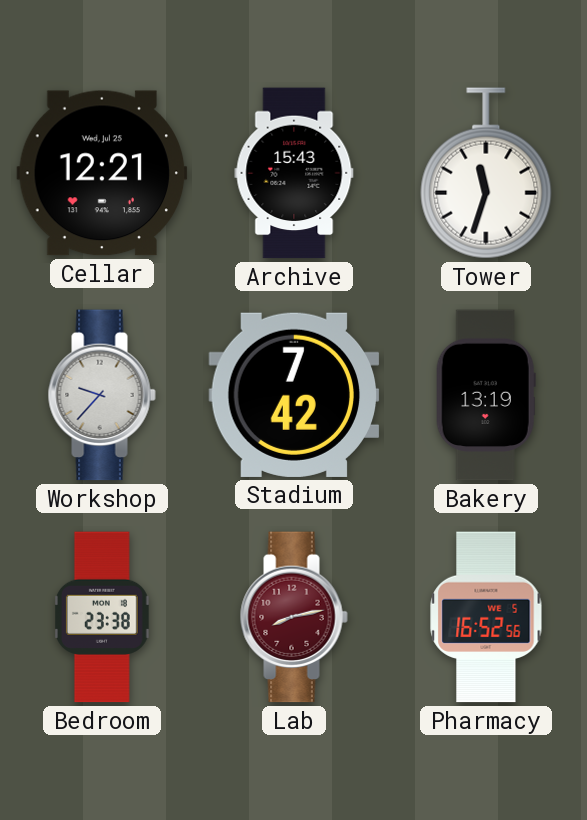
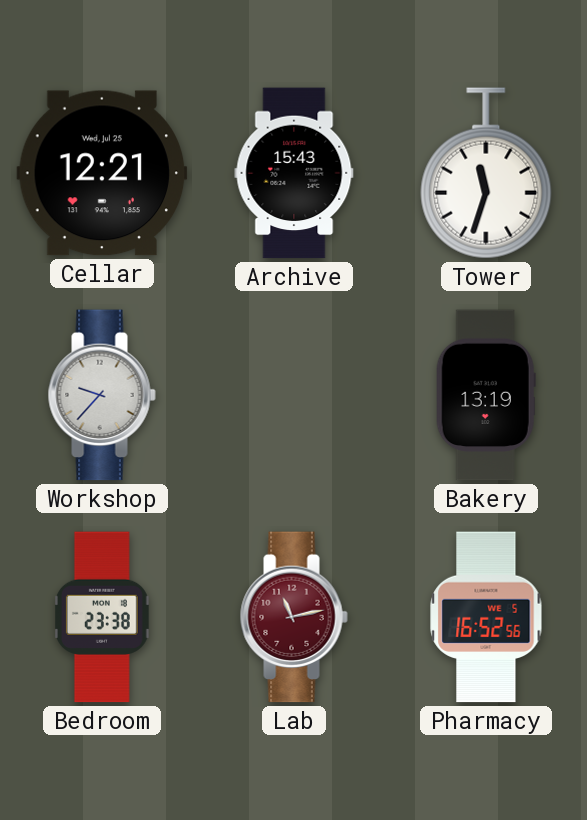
Stadium: 7:42 -> none
Lab: 8:13 -> 11:13
